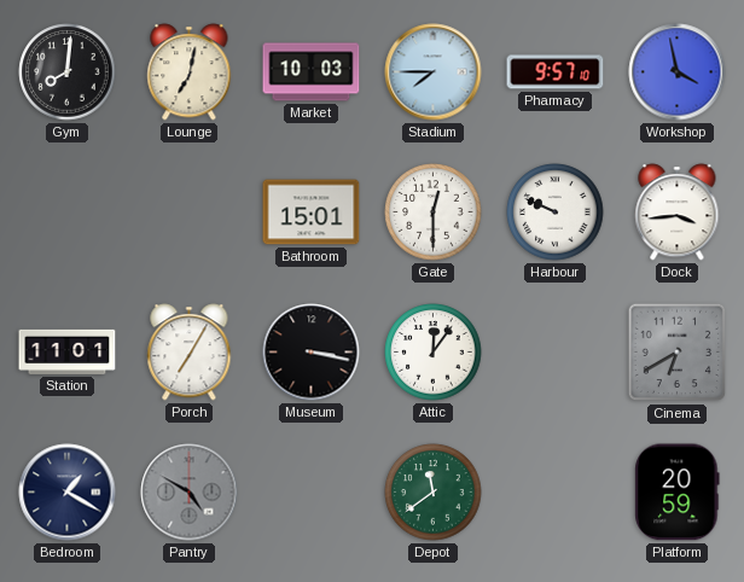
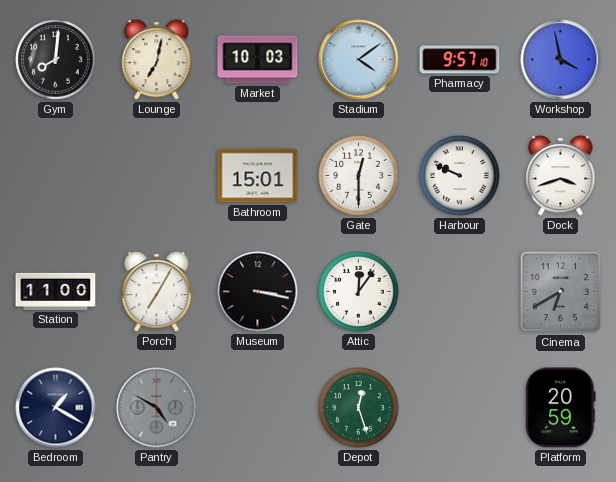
Stadium: 7:45 -> 4:09
Dock: 3:44 -> 3:42
Station: 11:01 -> 11:00
Depot: 11:39 -> 12:27
